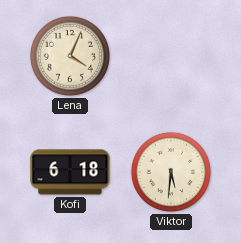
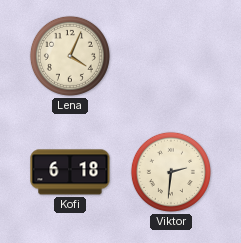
Viktor: 5:31 -> 2:31
